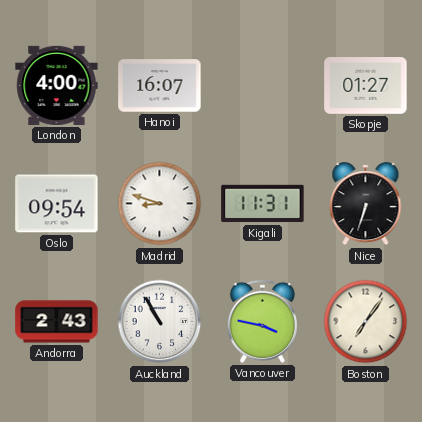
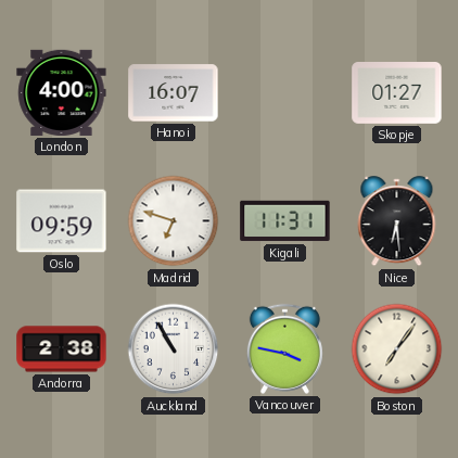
Oslo: 09:54 -> 09:59
Madrid: 8:48 -> 6:48
Nice: 6:33 -> 6:29
Andorra: 2:43 -> 2:38
